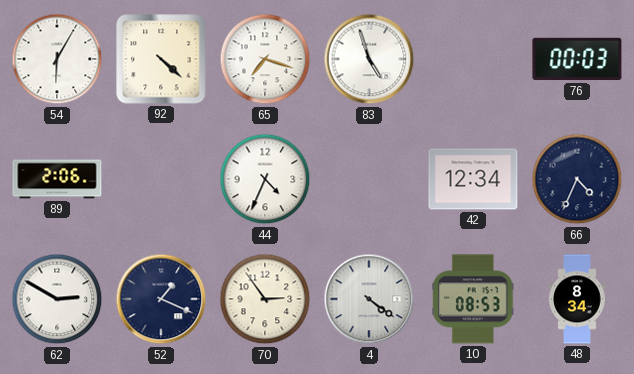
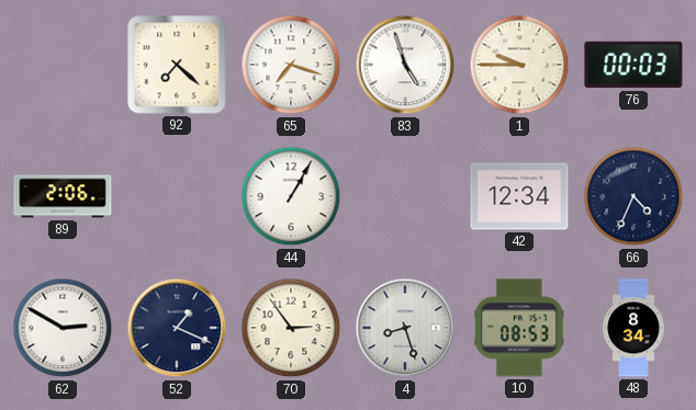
54: 6:05 -> none
92: 4:22 -> 7:22
1: none -> 9:45
44: 4:34 -> 1:05
4: 4:21 -> 8:27
